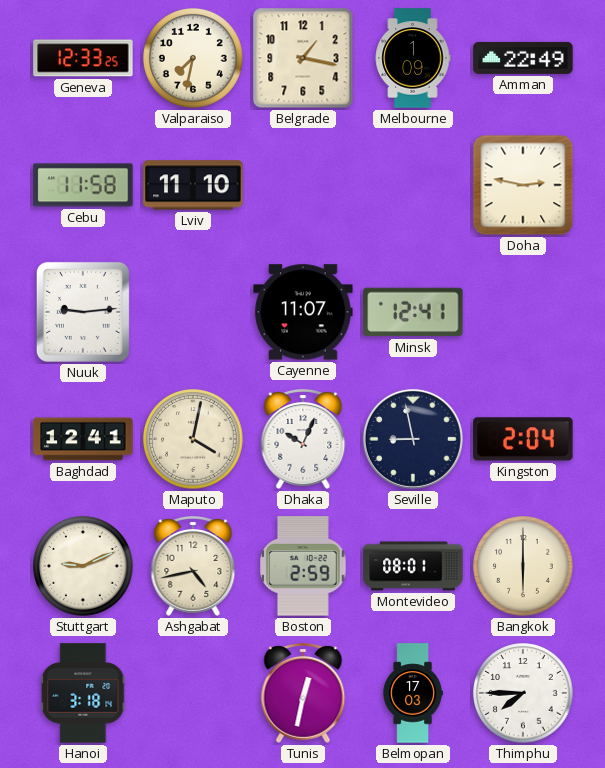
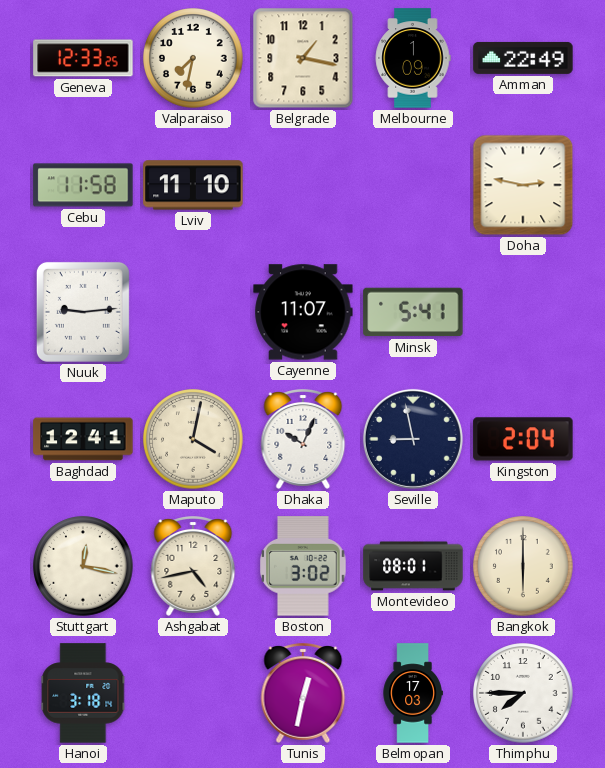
Minsk: 12:41 -> 5:41
Stuttgart: 9:11 -> 12:17
Boston: 2:59 -> 3:02
